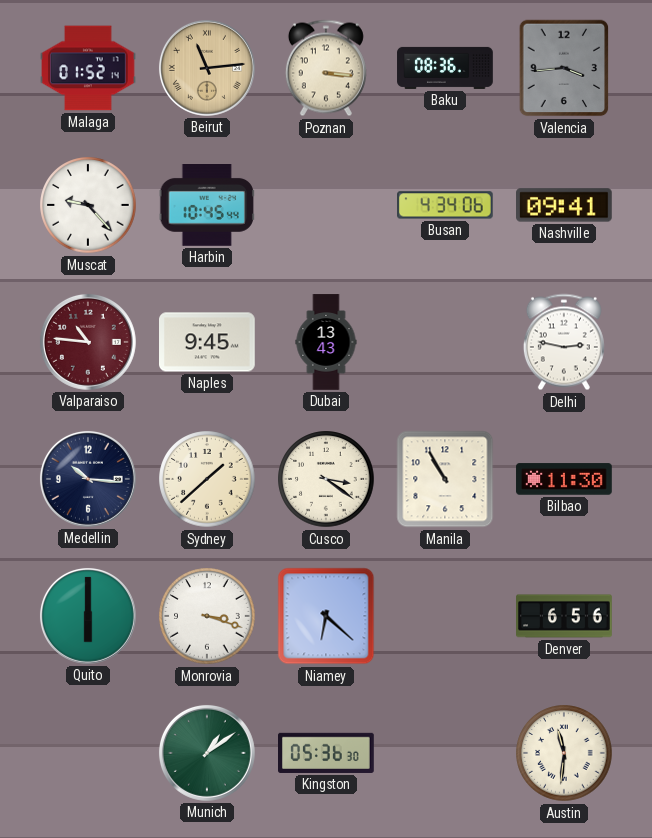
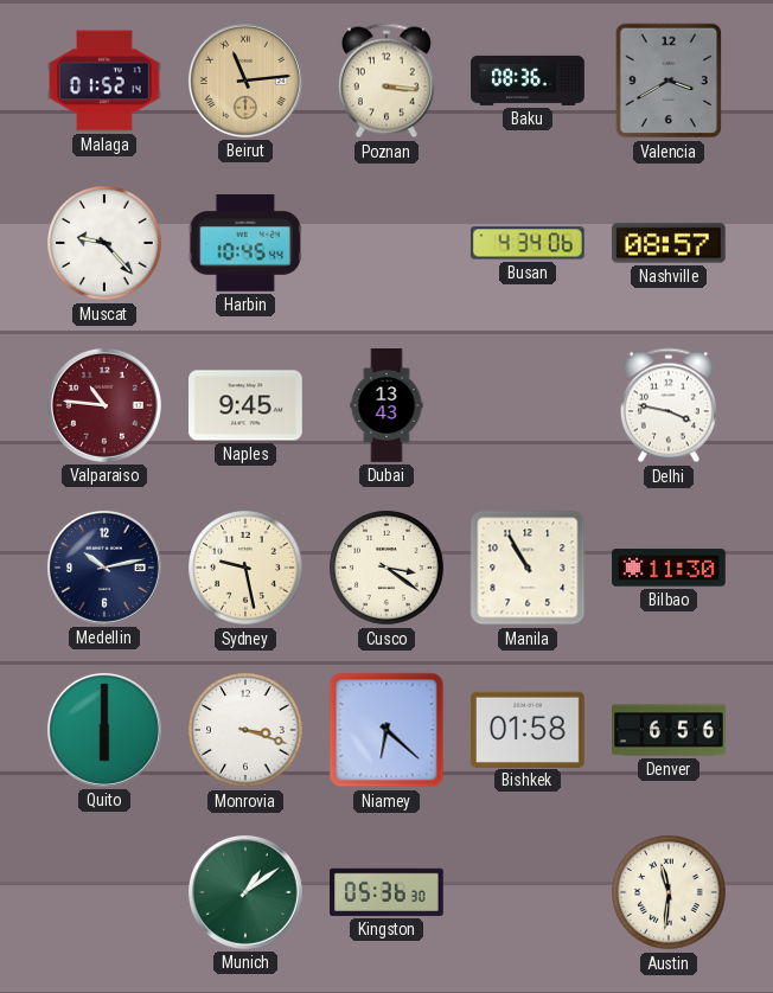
Valencia: 3:44 -> 3:40
Nashville: 09:41 -> 08:57
Delhi: 2:47 -> 3:47
Medellin: 10:16 -> 10:13
Sydney: 1:38 -> 9:28
Bishkek: none -> 01:58
